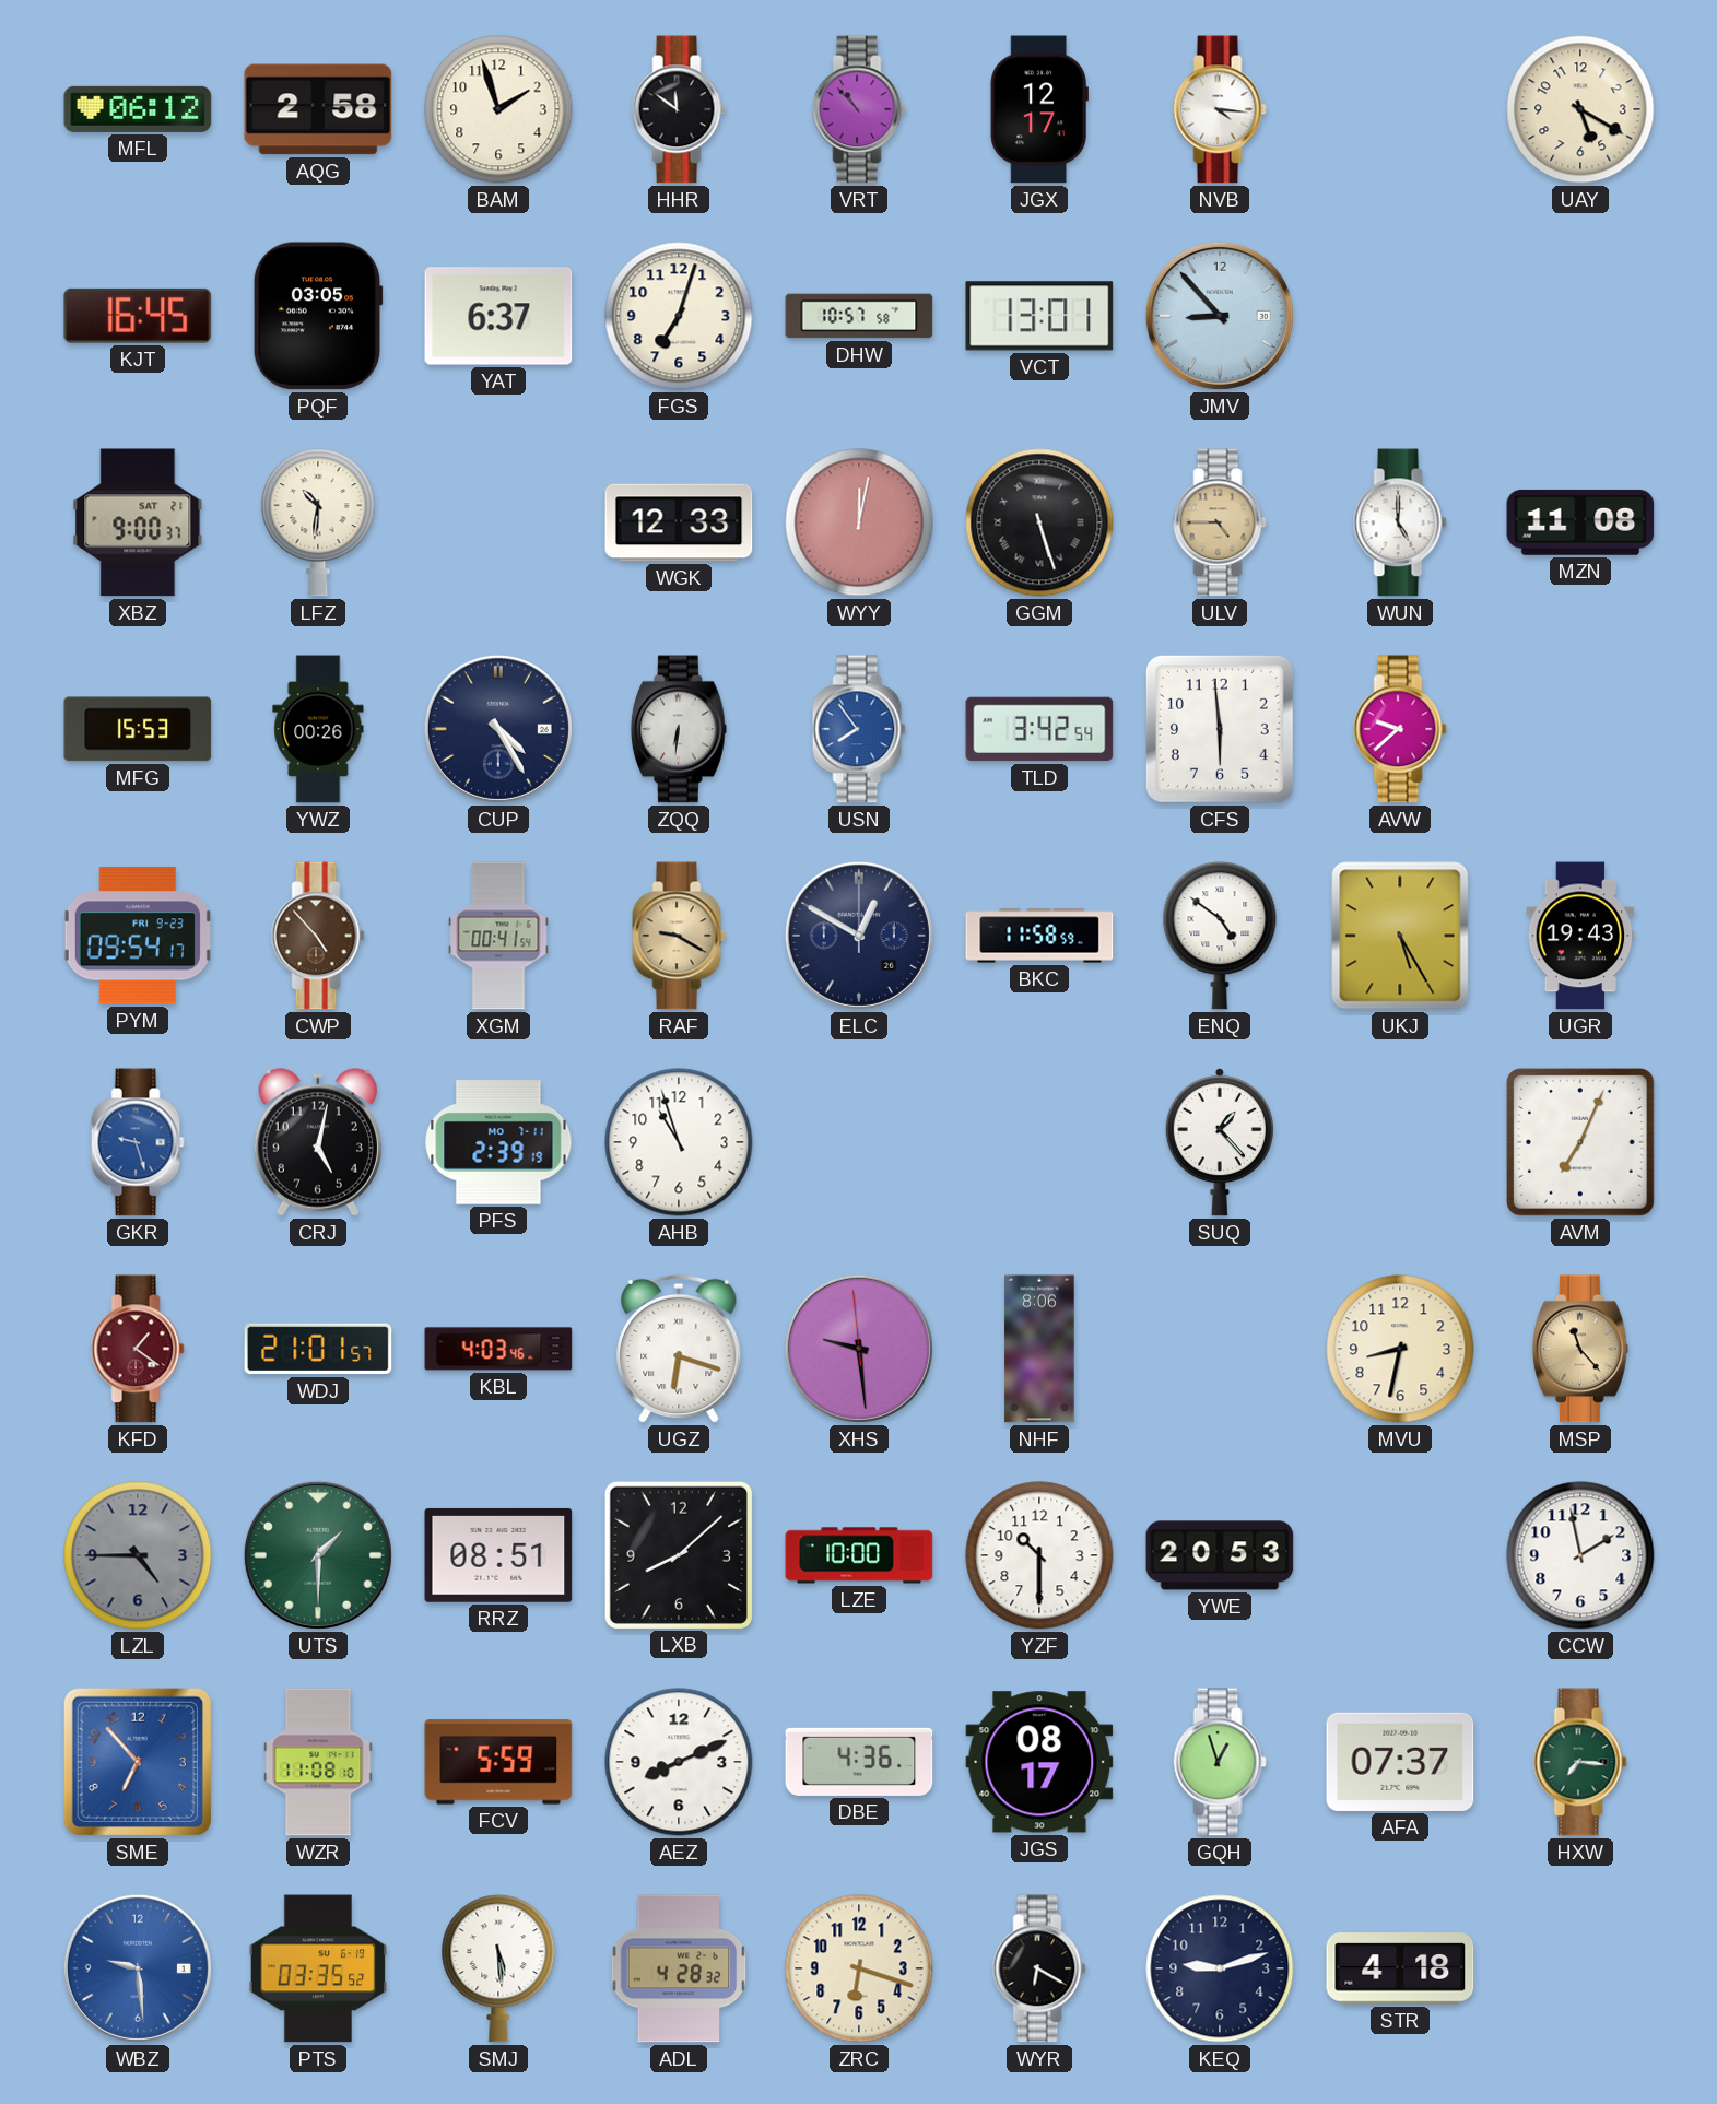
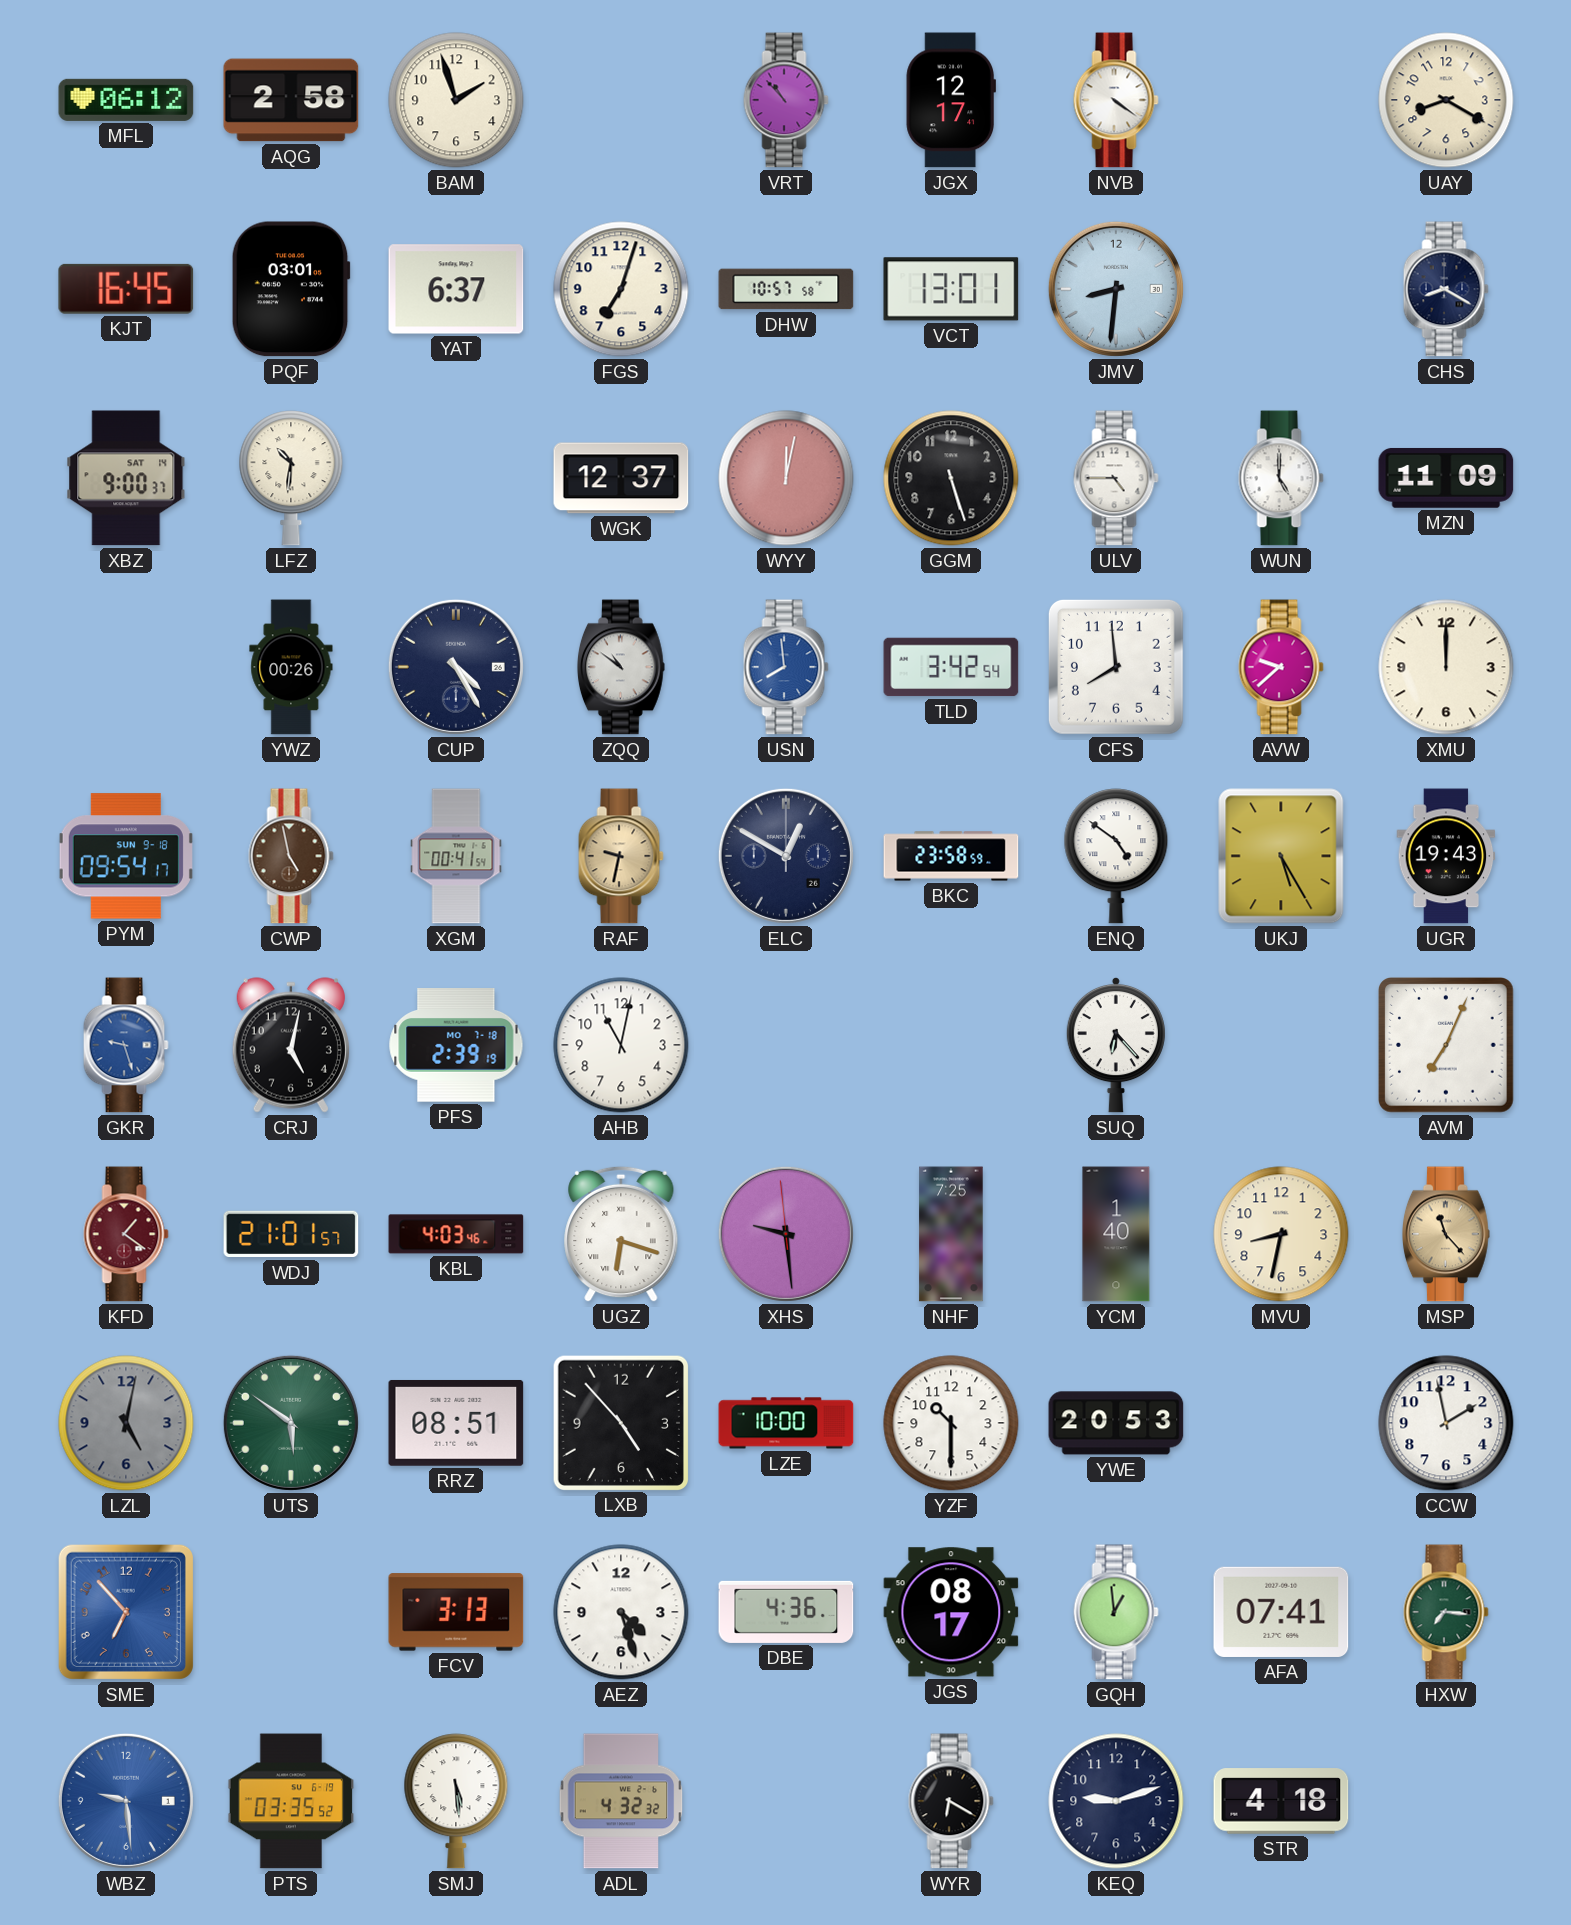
HHR: 11:51 -> none
NVB: 4:16 -> 4:21
UAY: 5:20 -> 8:20
PQF: 03:05 -> 03:01
JMV: 8:53 -> 8:31
CHS: none -> 8:20
XBZ date: SAT 21 -> SAT 14
WGK: 12:33 -> 12:37
GGM numerals: Roman -> Arabic
ULV dial: champagne -> white
MZN: 11:08 -> 11:09
MFG: 15:53 -> none
ZQQ: 6:31 -> 10:51
USN: 7:54 -> 7:59
CFS: 5:59 -> 7:59
XMU: none -> 12:00
PYM date: FRI 9-23 -> SUN 9-18
CWP: 4:53 -> 4:58
RAF: 9:20 -> 9:32
BKC: 11:58 -> 23:58
PFS date: MO 7-11 -> MO 7-18
AHB: 10:57 -> 11:02
SUQ: 1:23 -> 6:23
NHF: 8:06 -> 7:25
YCM: none -> 1:40
LZL: 4:45 -> 5:02
UTS: 1:30 -> 5:51
LXB: 8:08 -> 4:53
WZR: 11:08 -> none
FCV: 5:59 -> 3:13
AEZ: 8:11 -> 4:27
GQH: 12:57 -> 12:59
AFA: 07:37 -> 07:41
ADL: 4:28 -> 4:32
ZRC: 6:18 -> none
